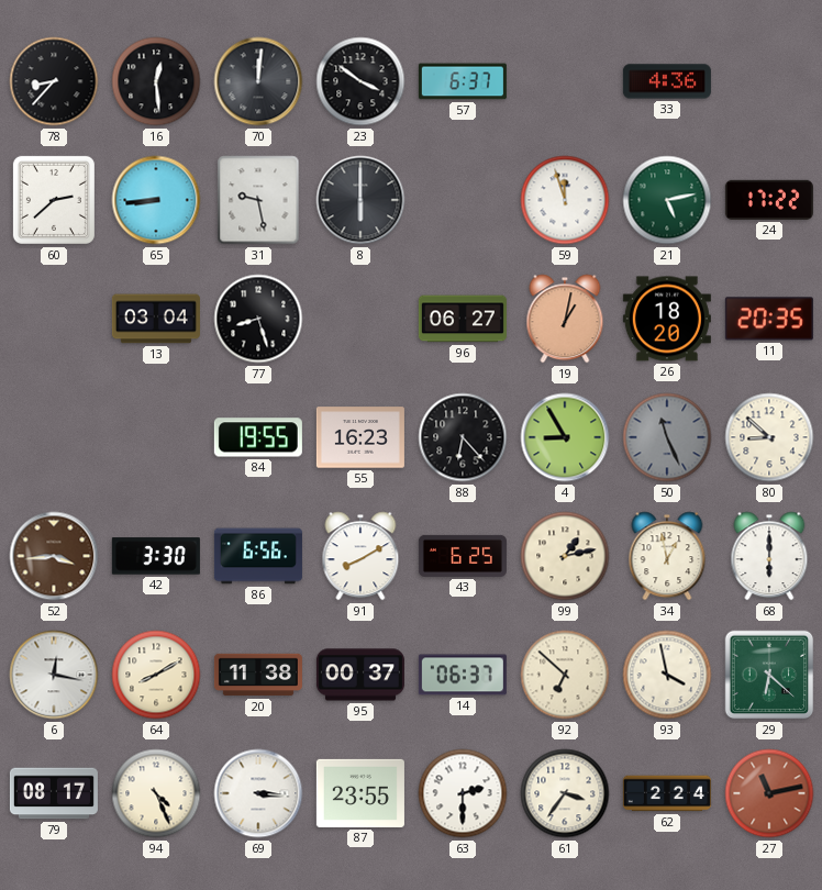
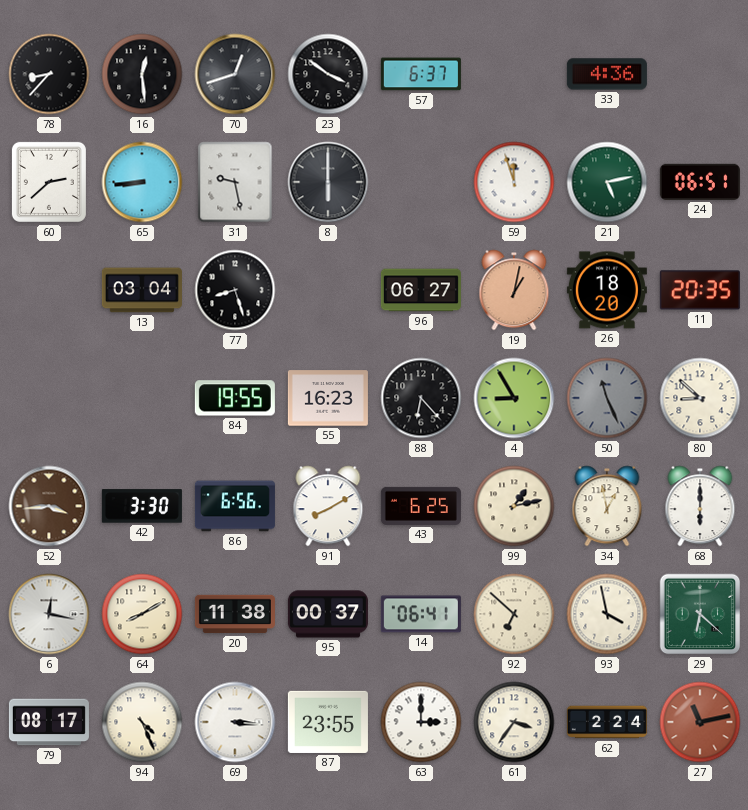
70: 12:01 -> 12:42
24: 17:22 -> 06:51
14: 06:37 -> 06:41
63: 2:30 -> 3:00
